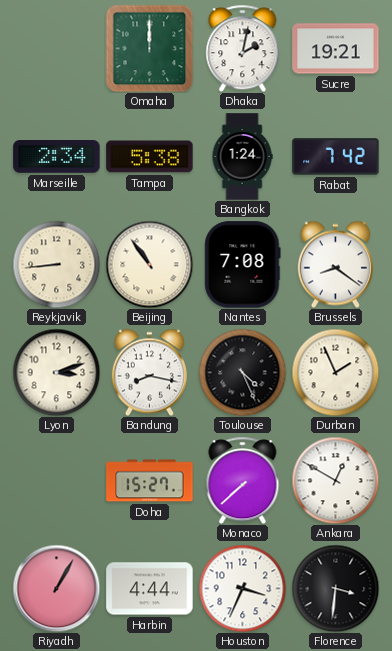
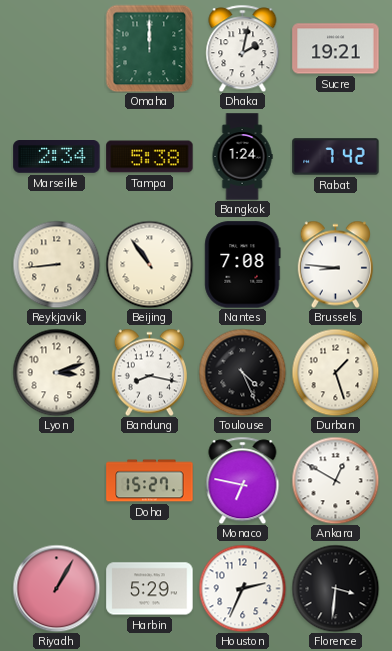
Brussels: 8:21 -> 8:46
Durban: 1:56 -> 1:27
Monaco: 7:38 -> 6:47
Harbin: 4:44 -> 5:29
Houston: 3:34 -> 2:34
